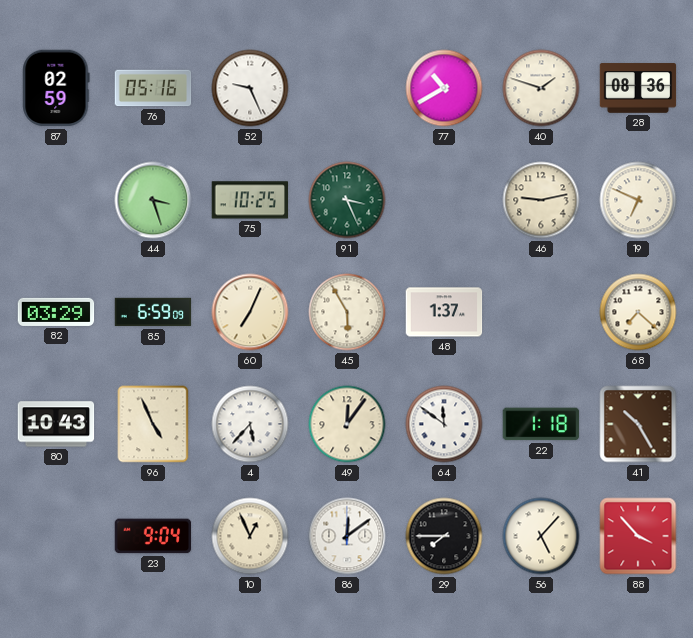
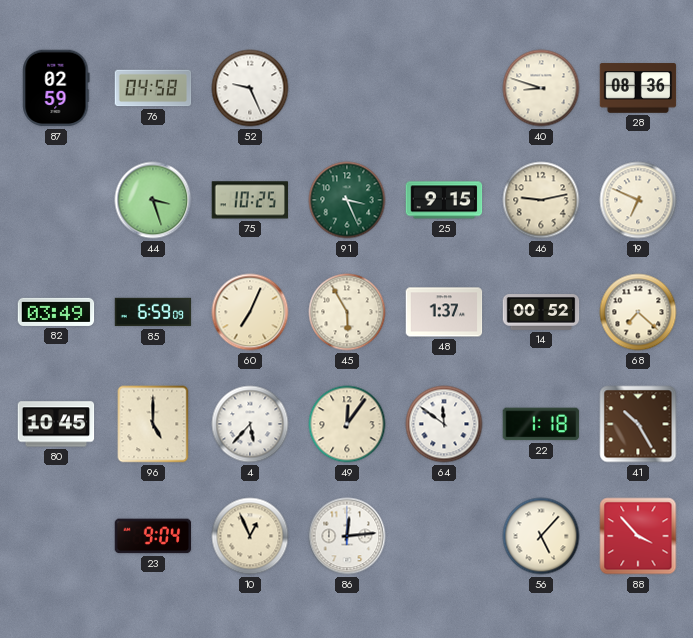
76: 05:16 -> 04:58
77: 10:40 -> none
40: 1:48 -> 8:48
25: none -> 9:15
82: 03:29 -> 03:49
14: none -> 00:52
80: 10:43 -> 10:45
96: 4:56 -> 5:00
86: 12:09 -> 12:14
29: 7:45 -> none
